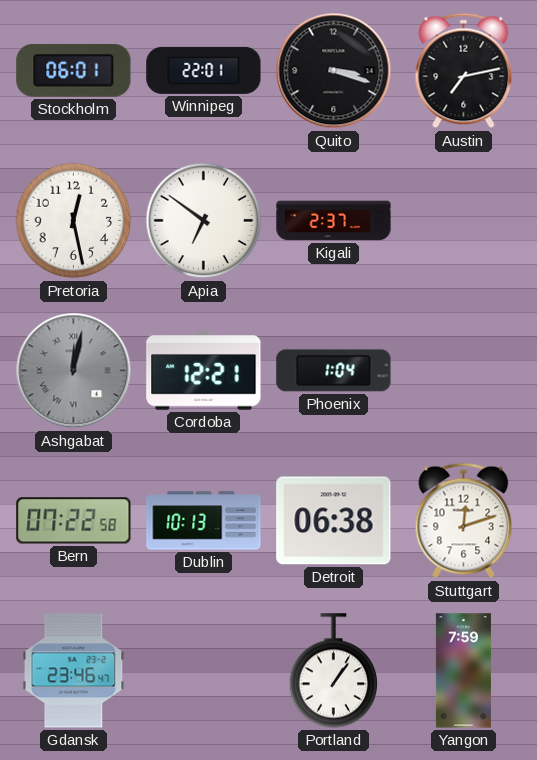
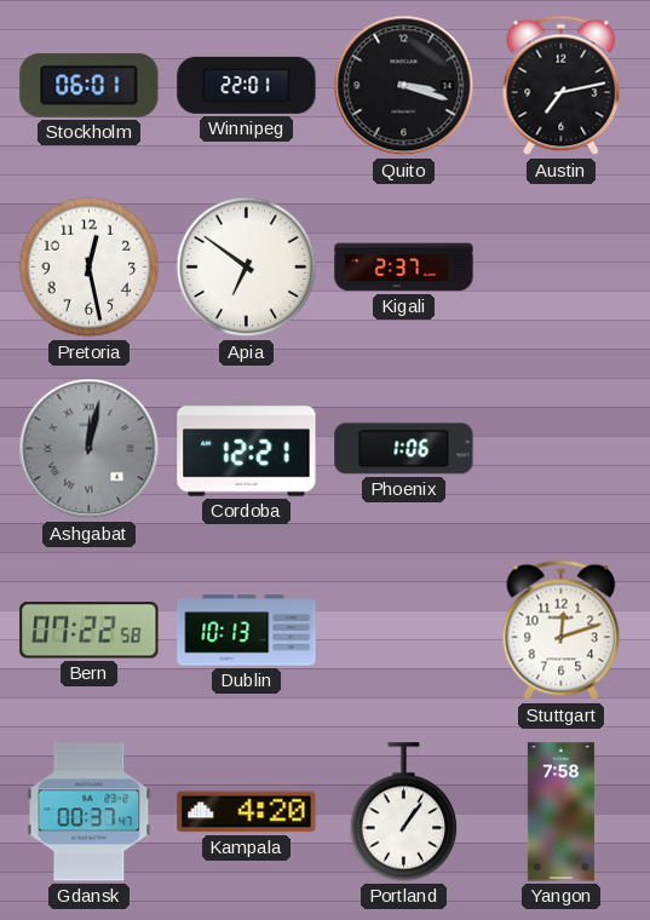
Phoenix: 1:04 -> 1:06
Detroit: 06:38 -> none
Gdansk: 23:46 -> 00:37
Kampala: none -> 4:20
Yangon: 7:59 -> 7:58
